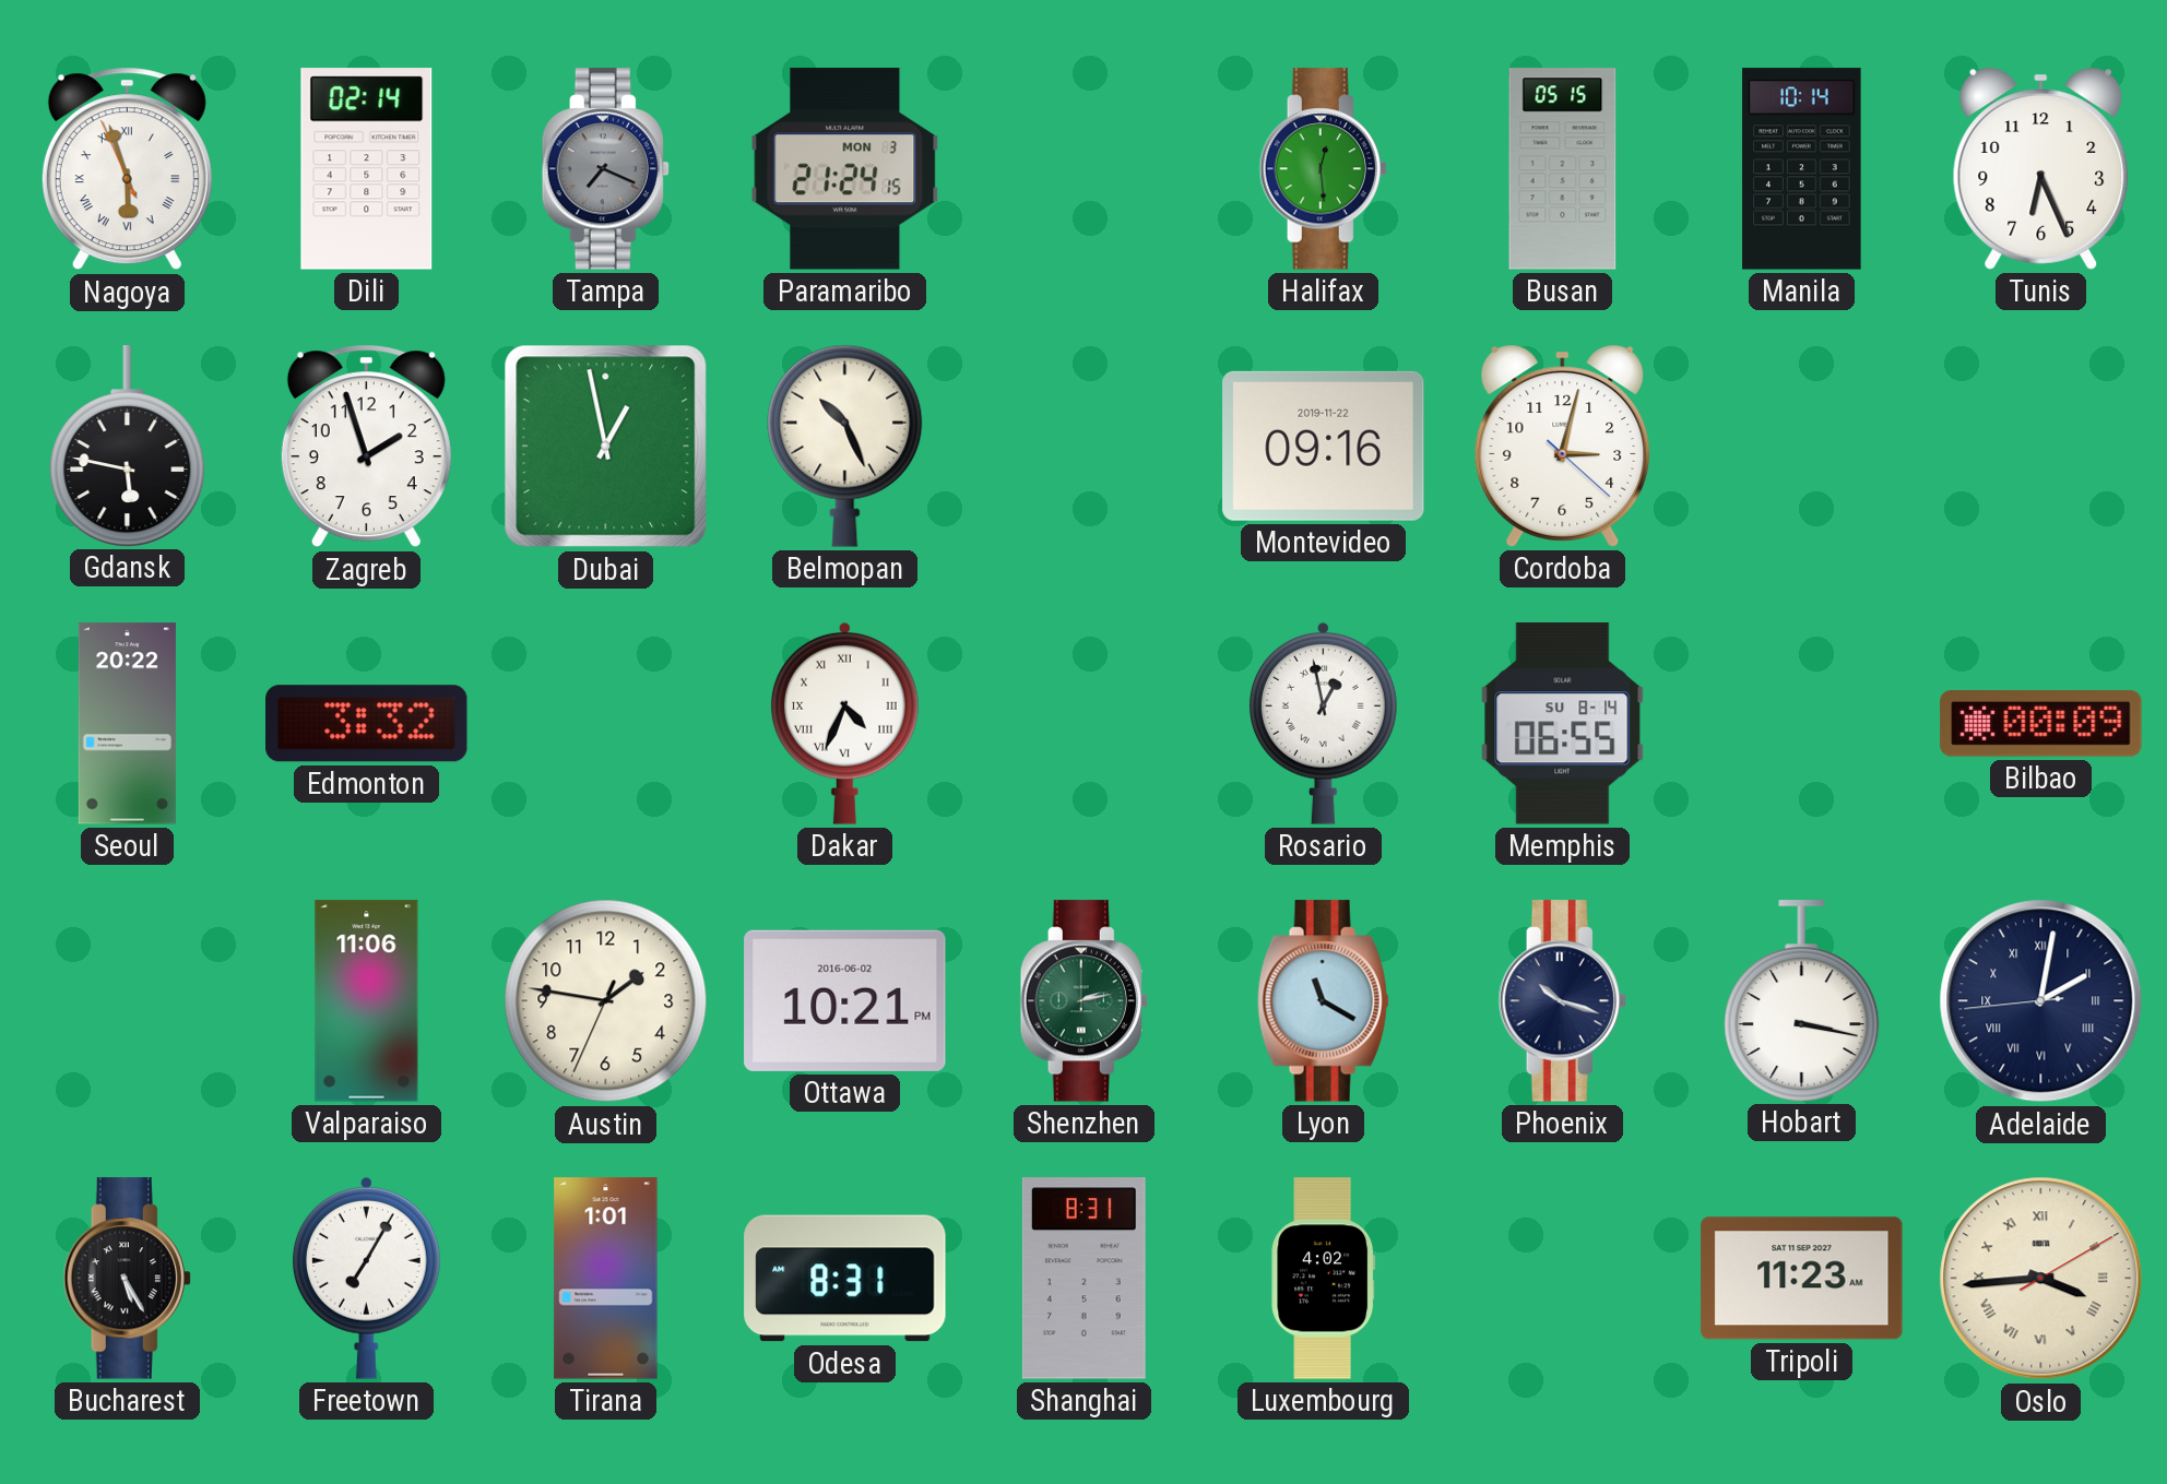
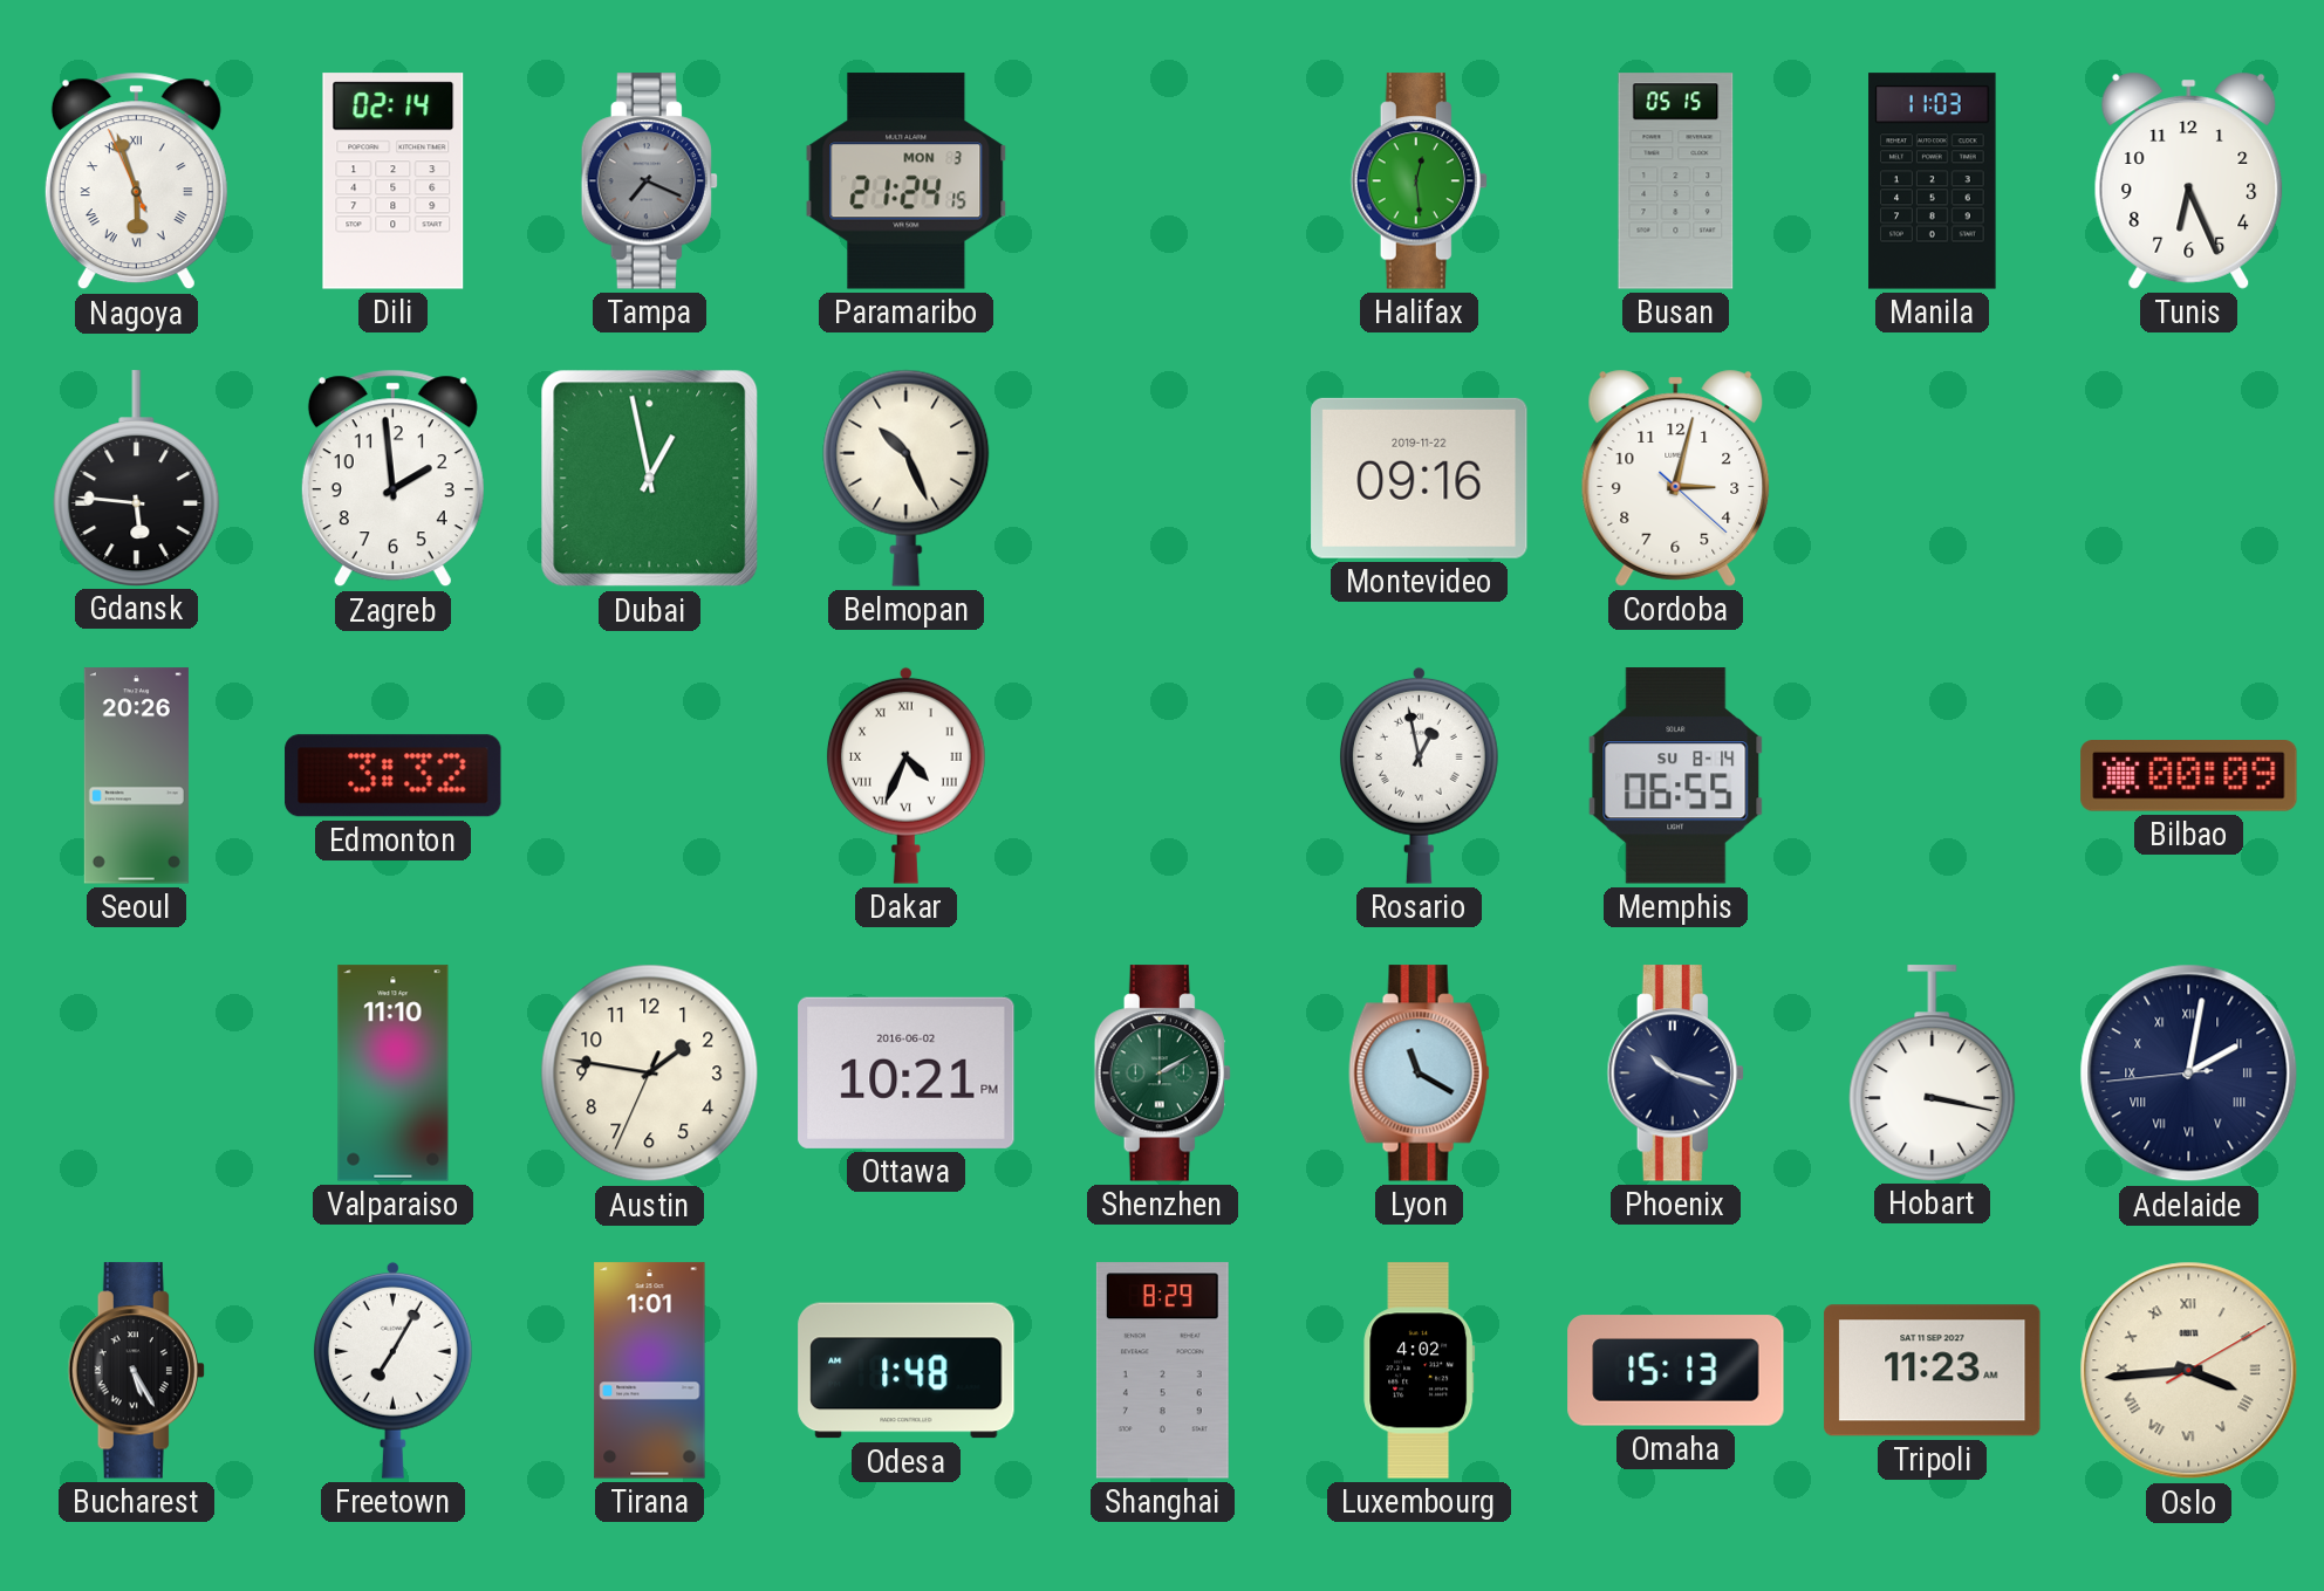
Manila: 10:14 -> 11:03
Gdansk: 5:47 -> 5:46
Zagreb: 1:57 -> 1:59
Seoul: 20:22 -> 20:26
Valparaiso: 11:06 -> 11:10
Shenzhen: 2:13 -> 2:10
Odesa: 8:31 -> 1:48
Shanghai: 8:31 -> 8:29
Omaha: none -> 15:13
